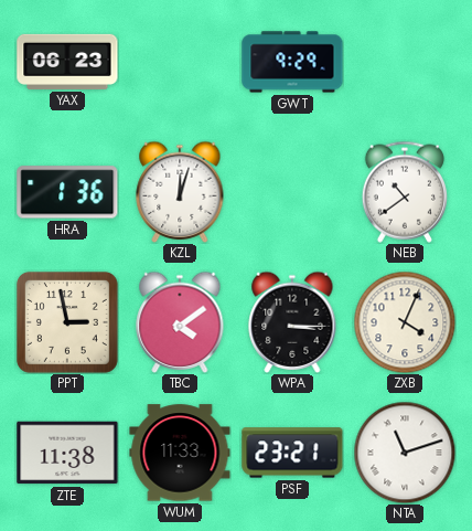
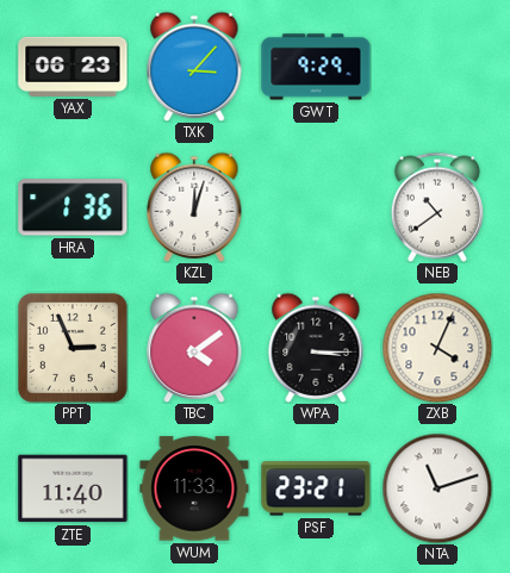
TXK: none -> 3:07
PPT: 2:58 -> 2:56
ZTE: 11:38 -> 11:40
